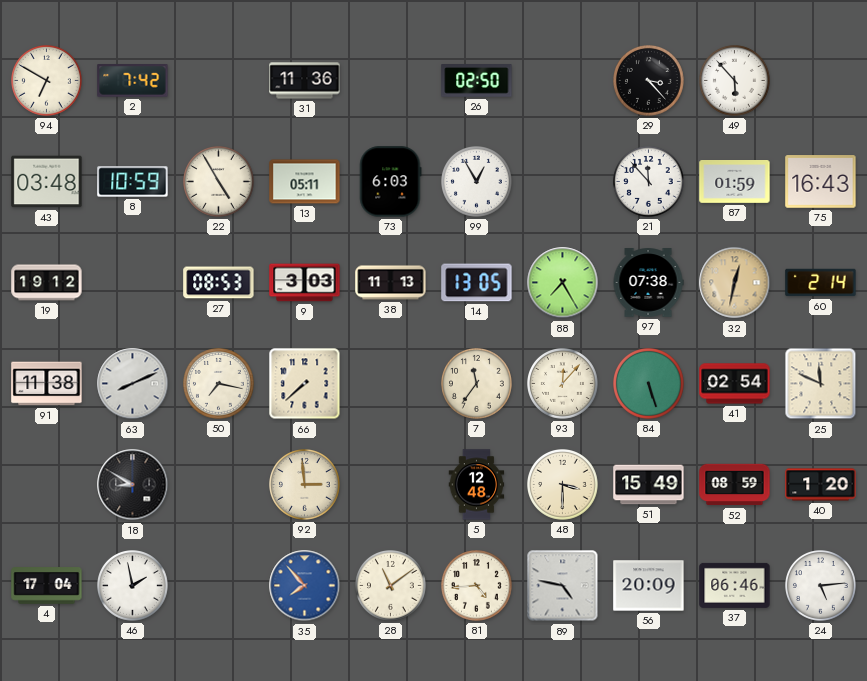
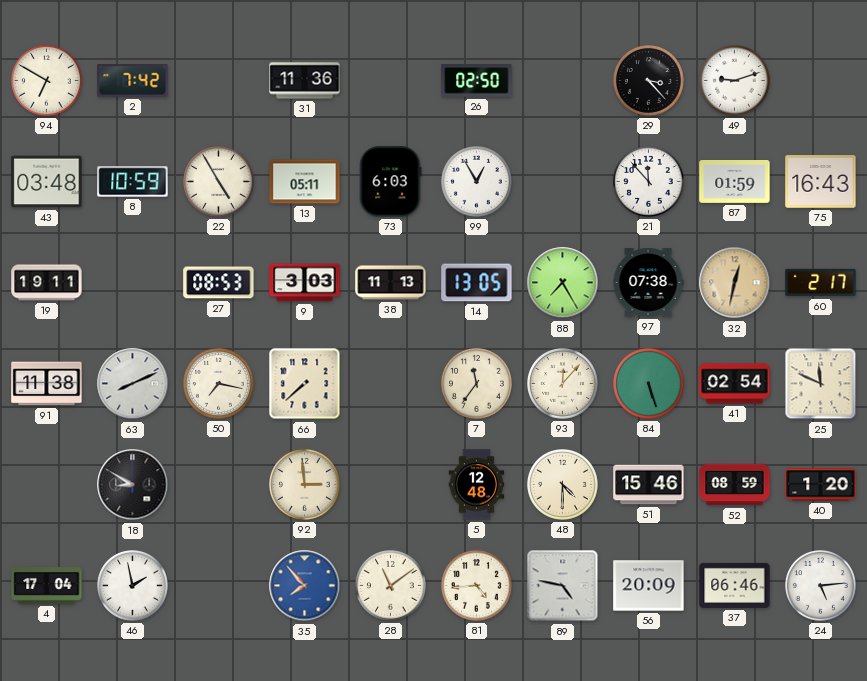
49: 5:53 -> 9:12
19: 19:12 -> 19:11
60: 2:14 -> 2:17
48: 3:30 -> 4:30
51: 15:49 -> 15:46
